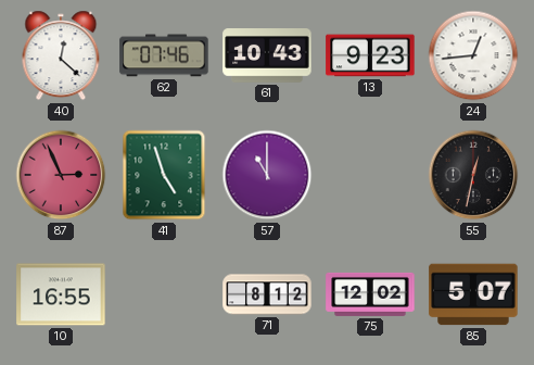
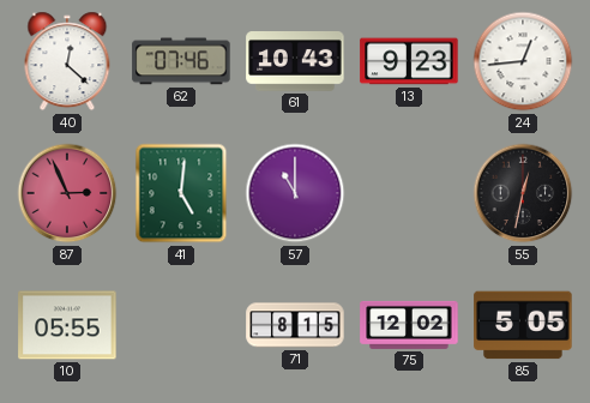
41: 4:57 -> 5:01
10: 16:55 -> 05:55
71: 8:12 -> 8:15
85: 5:07 -> 5:05
